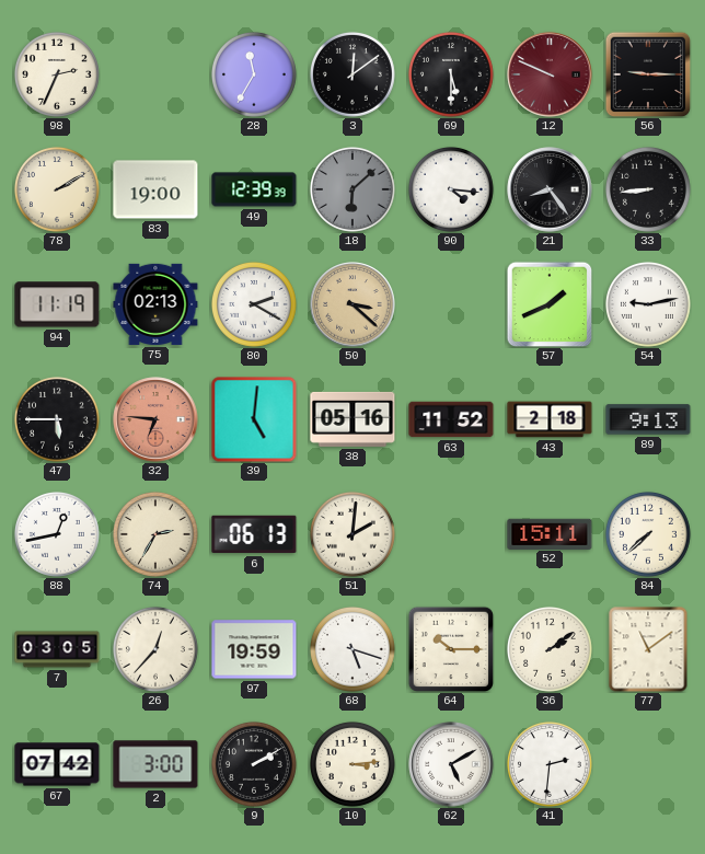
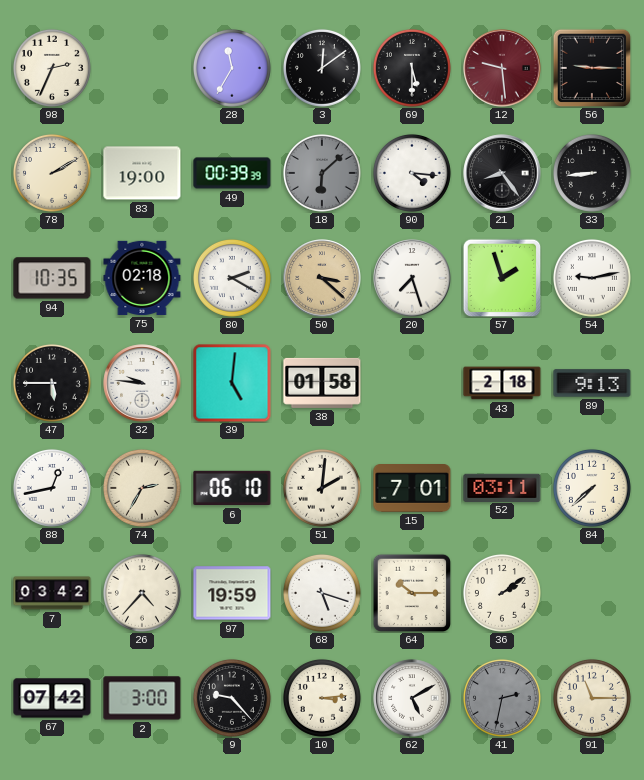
12: 9:49 -> 9:29
49: 12:39 -> 00:39
94: 11:19 -> 10:35
75: 02:13 -> 02:18
20: none -> 7:27
57: 1:41 -> 1:57
32: 6:46 -> 9:46
32 dial: salmon -> white
38: 05:16 -> 01:58
63: 11:52 -> none
6: 06:13 -> 06:10
15: none -> 7:01
52: 15:11 -> 03:11
7: 03:05 -> 03:42
26: 12:37 -> 4:37
77: 11:09 -> none
9: 2:10 -> 9:23
41: 2:31 -> 2:32
41 dial: white -> grey
91: none -> 11:15
